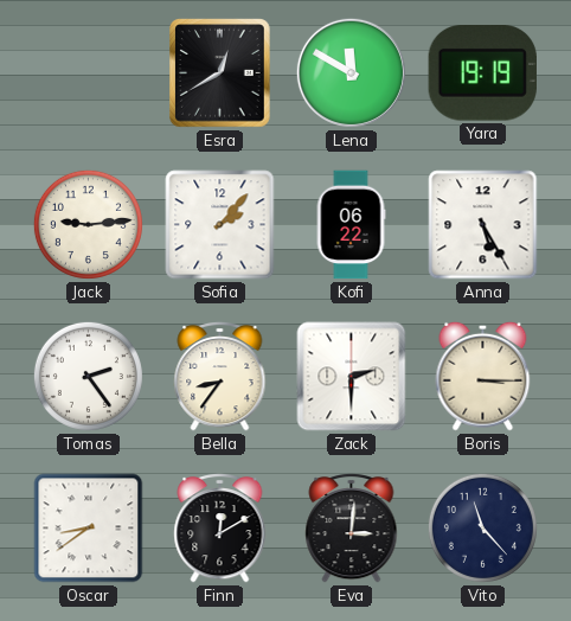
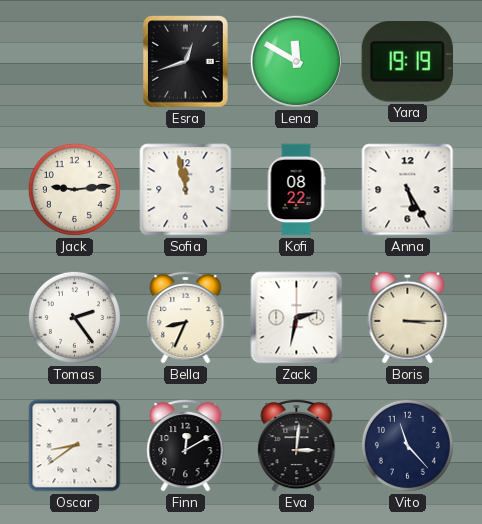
Esra: 12:40 -> 12:42
Sofia: 2:07 -> 11:58
Kofi: 06:22 -> 08:22
Bella: 8:36 -> 8:34
Zack: 2:30 -> 2:32
